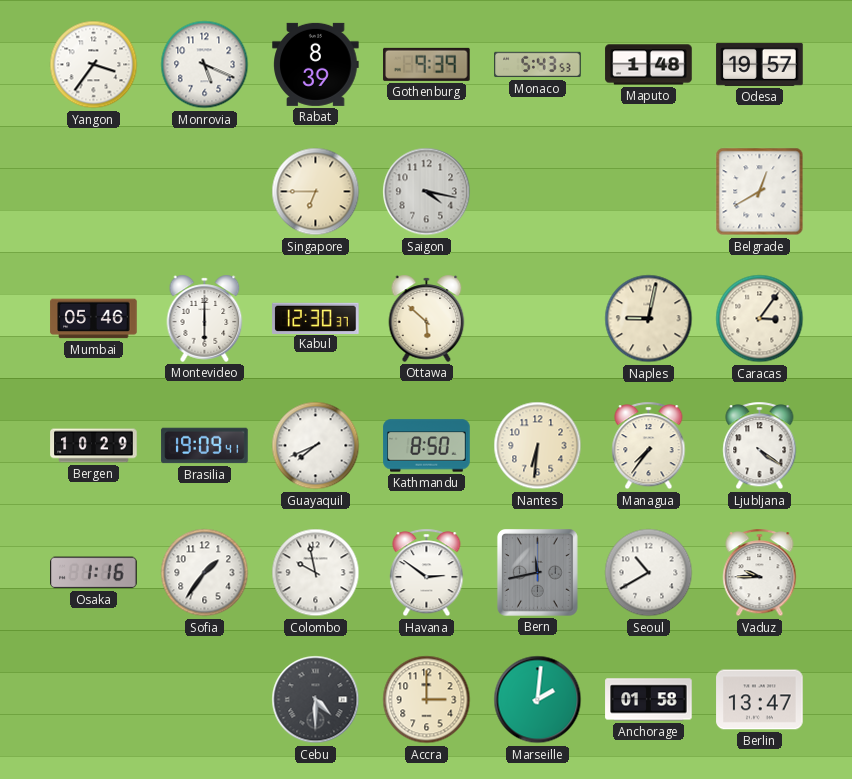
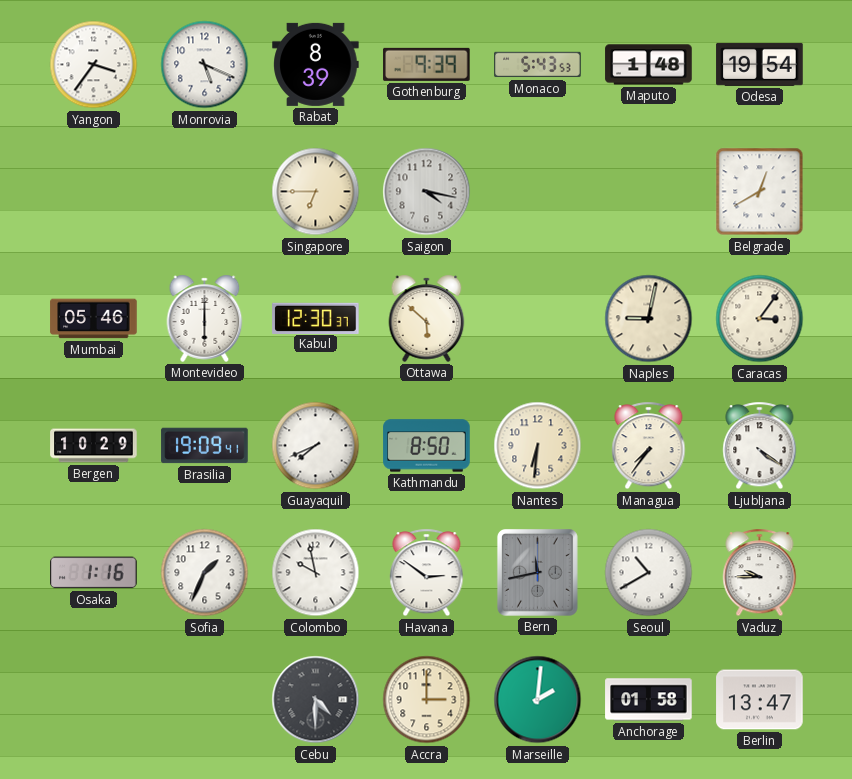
Odesa: 19:57 -> 19:54
Sofia: 1:36 -> 1:34
